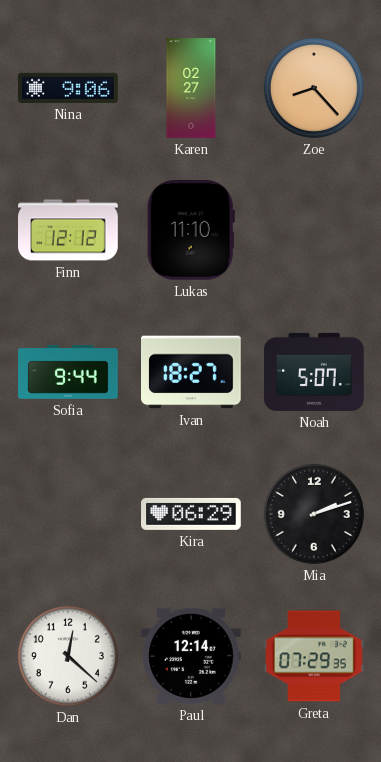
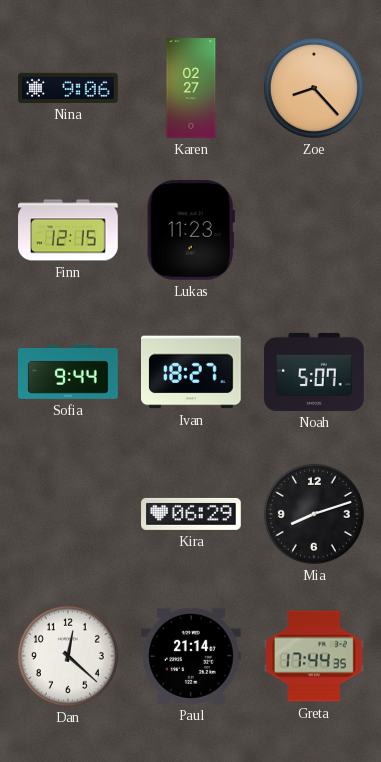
Finn: 12:12 -> 12:15
Lukas: 11:10 -> 11:23
Mia: 2:12 -> 8:12
Paul: 12:14 -> 21:14
Greta: 07:29 -> 17:44
